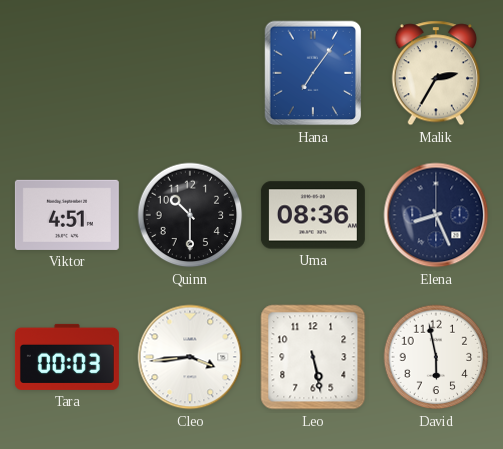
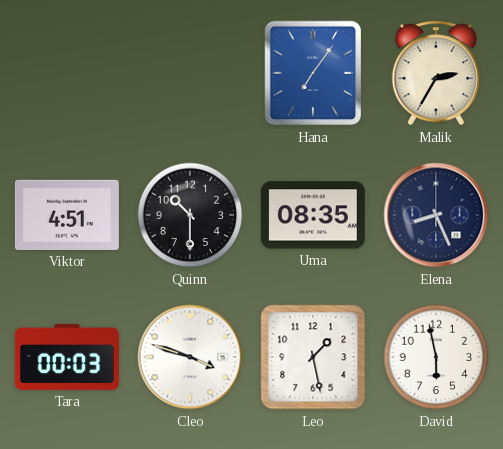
Uma: 08:36 -> 08:35
Cleo: 3:44 -> 3:48
Leo: 5:28 -> 1:28
